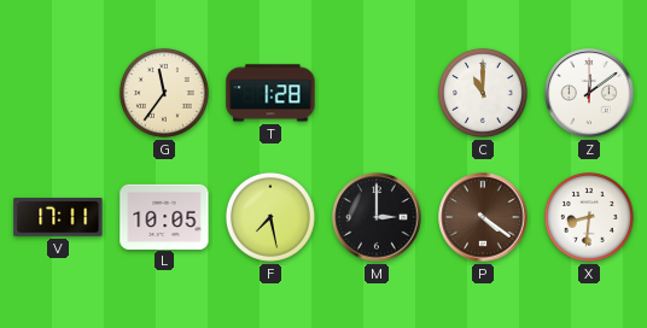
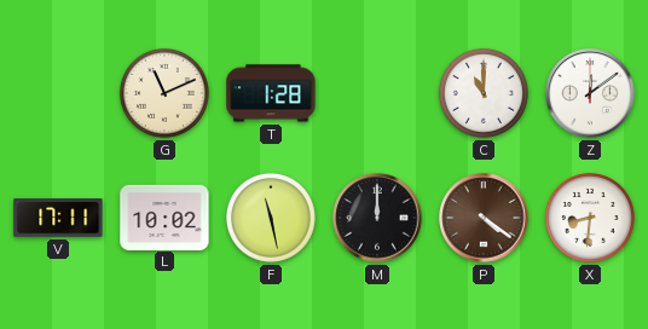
G: 11:36 -> 11:11
L: 10:05 -> 10:02
F: 7:28 -> 11:28
M: 3:00 -> 12:00
